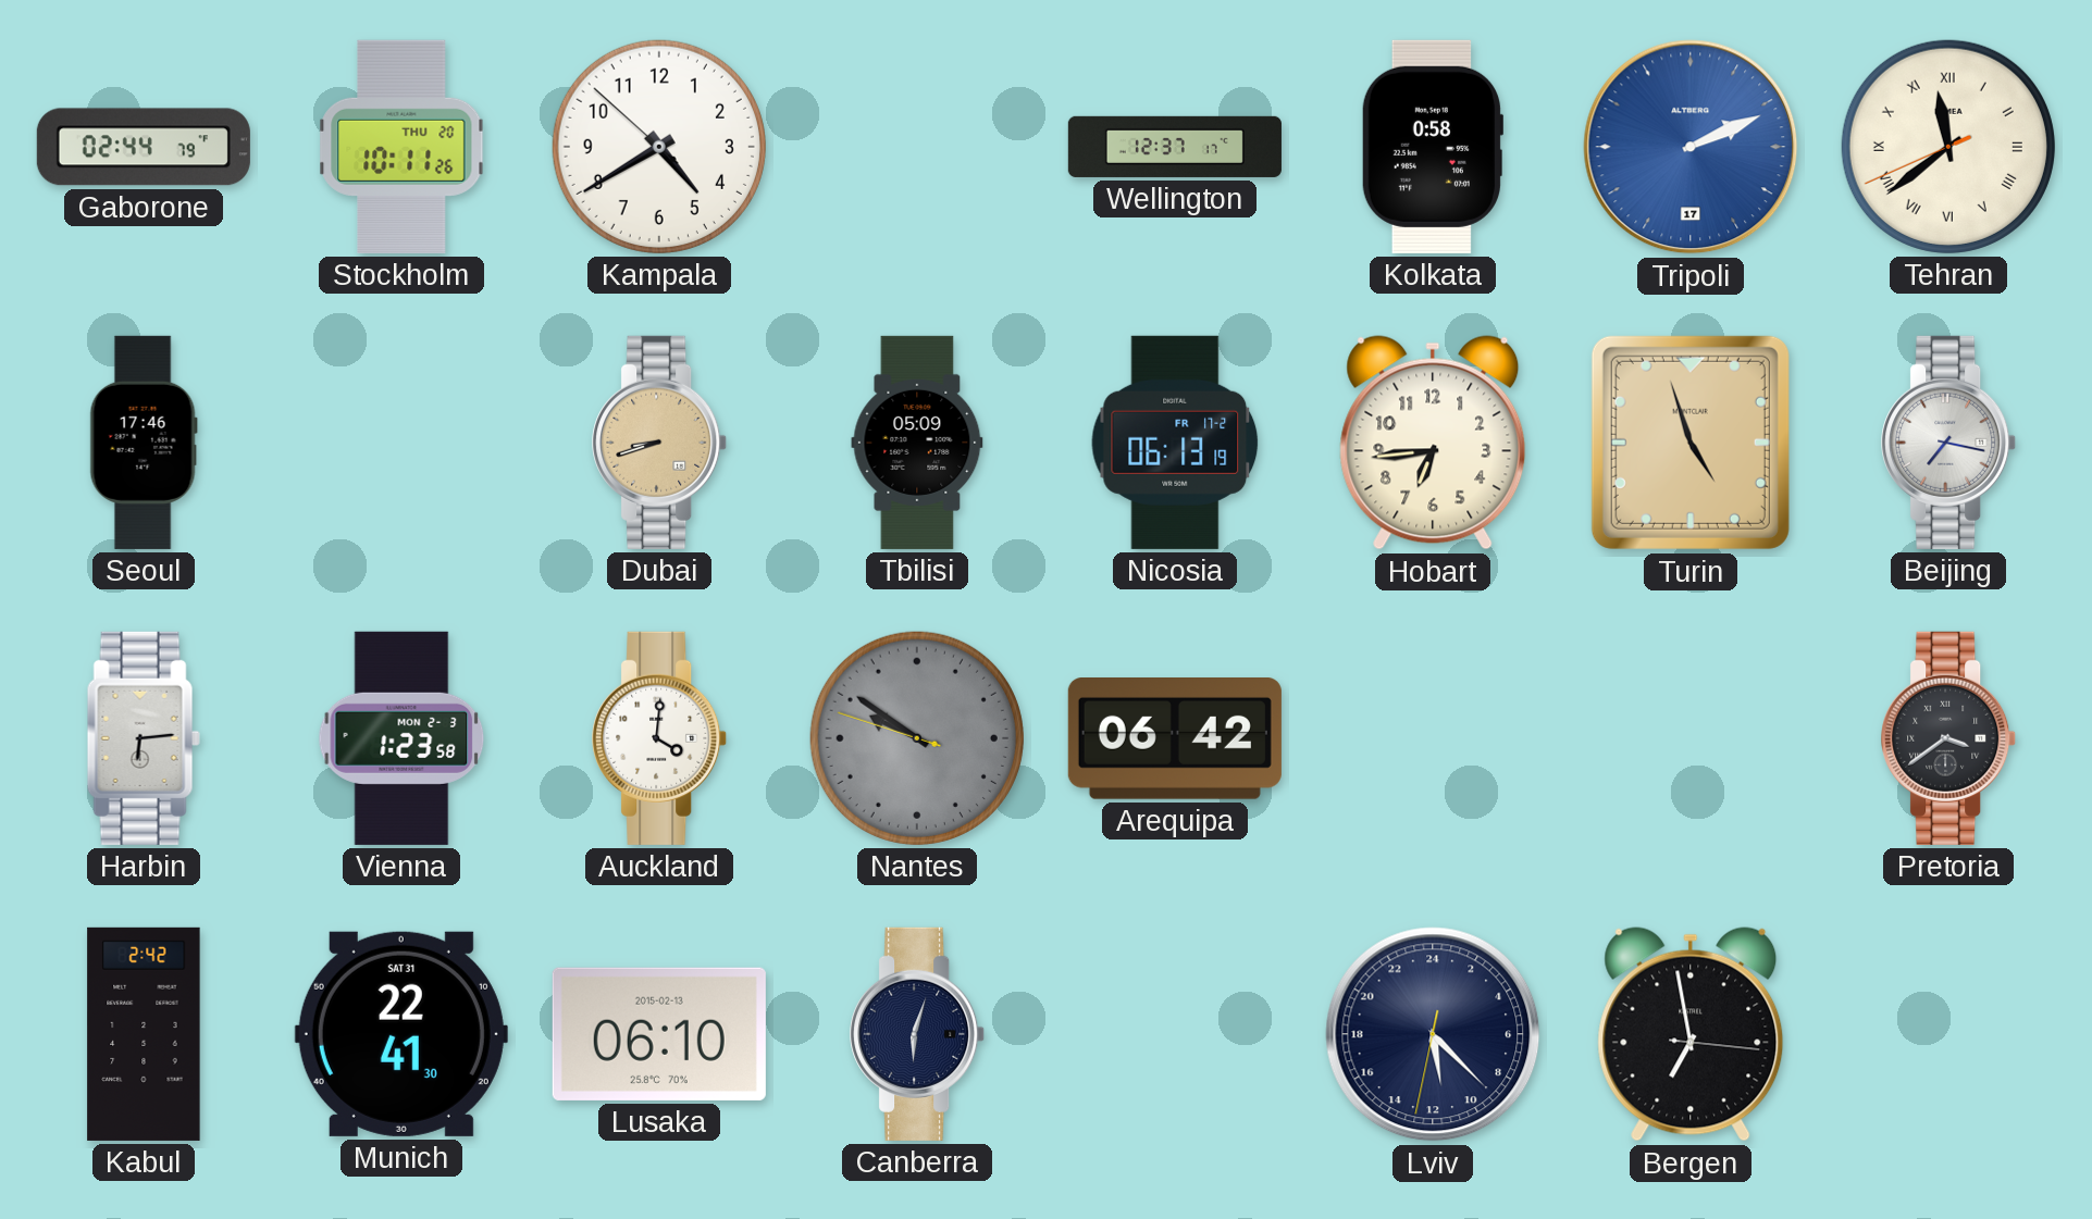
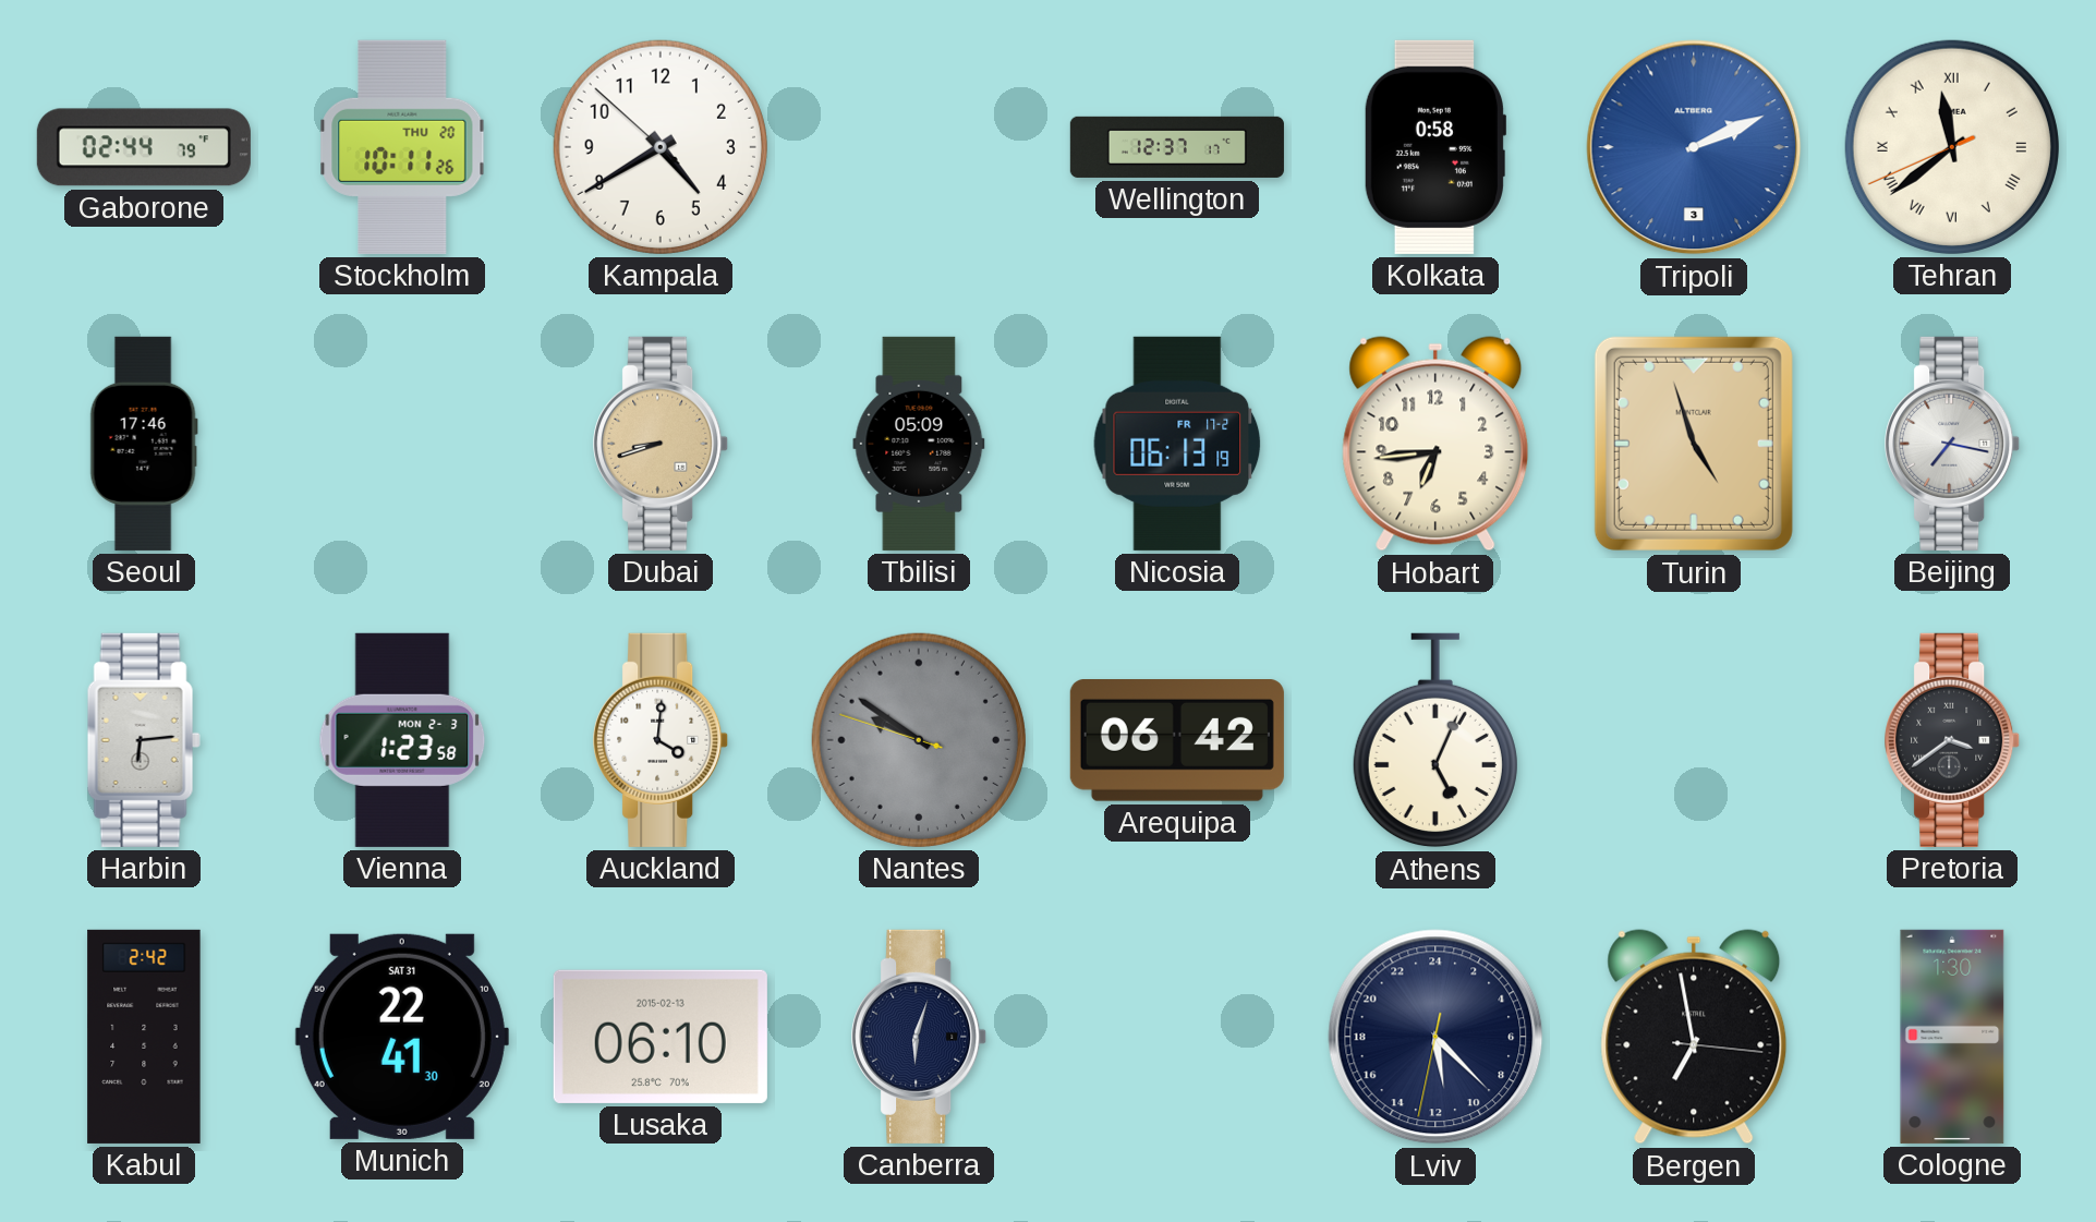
Tripoli date: 17 -> 3
Athens: none -> 5:04
Cologne: none -> 1:30
